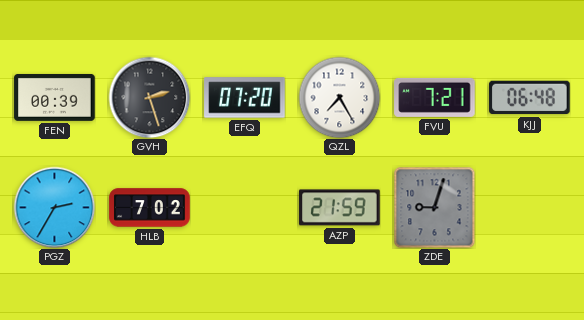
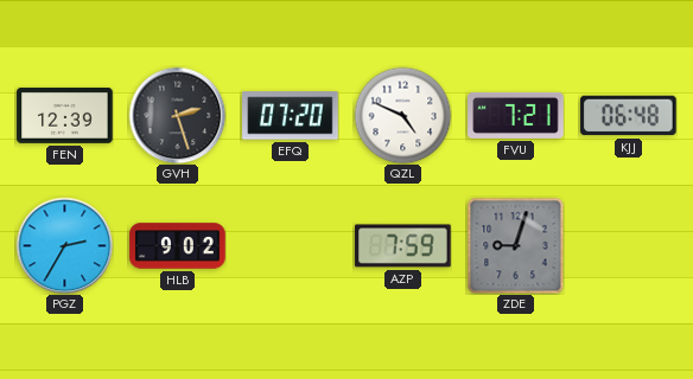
FEN: 00:39 -> 12:39
QZL: 7:25 -> 4:49
HLB: 7:02 -> 9:02
AZP: 21:59 -> 7:59
